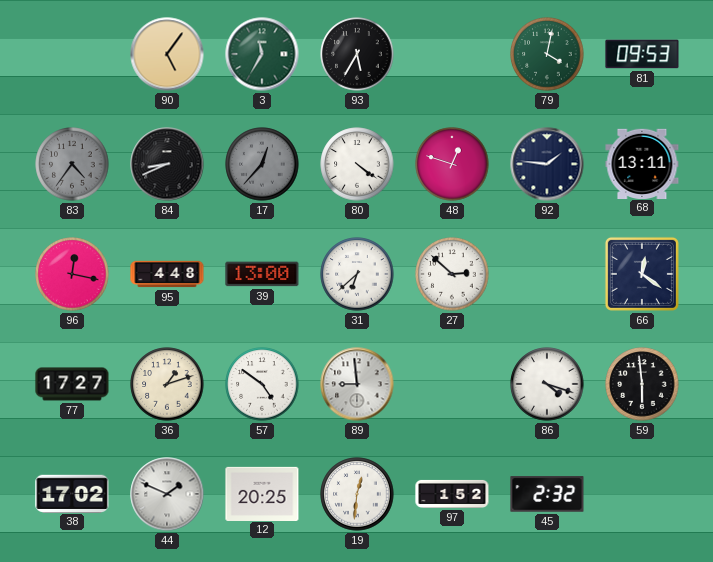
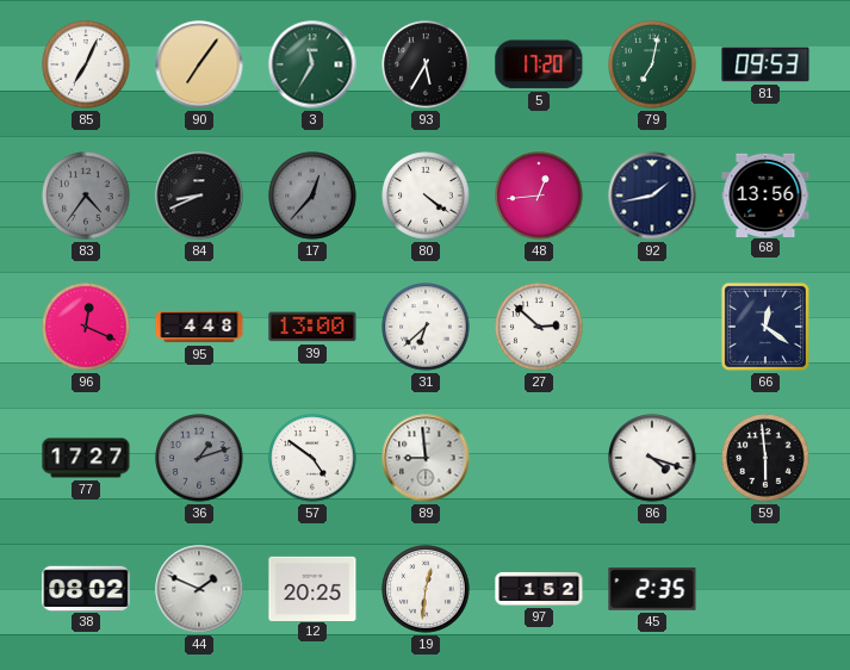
85: none -> 7:04
90: 5:06 -> 7:06
5: none -> 17:20
79: 4:02 -> 7:02
48: 12:48 -> 12:44
92: 1:46 -> 1:43
68: 13:11 -> 13:56
96: 12:17 -> 12:19
36 dial: cream -> grey
38: 17:02 -> 08:02
45: 2:32 -> 2:35
